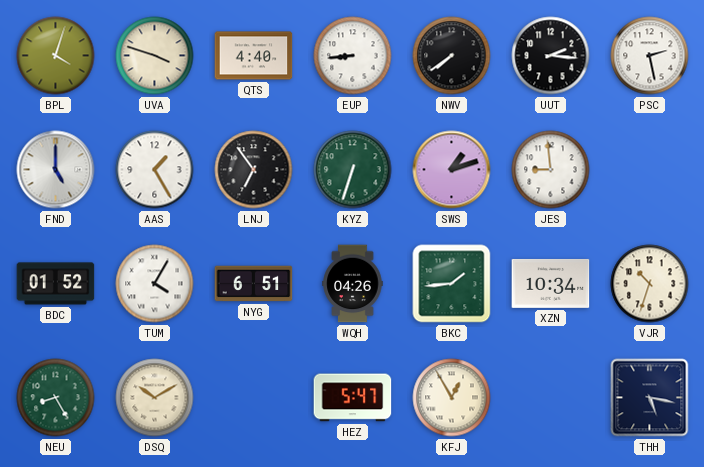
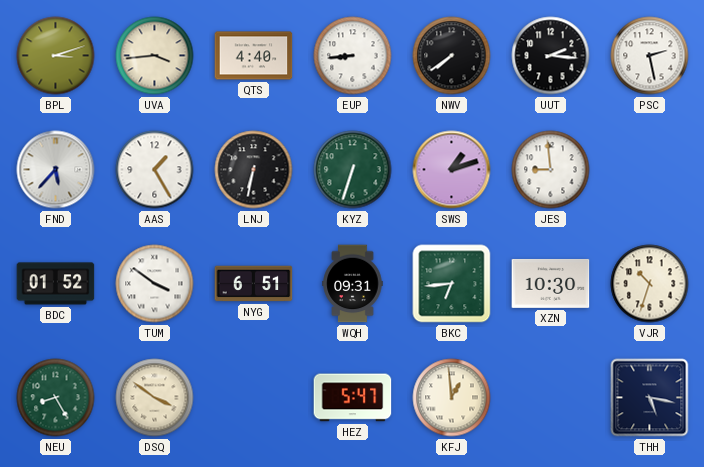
BPL: 4:03 -> 3:12
UVA: 3:48 -> 3:44
FND: 5:00 -> 5:37
LNJ: 6:54 -> 6:32
TUM: 4:05 -> 3:51
WQH: 04:26 -> 09:31
BKC: 1:44 -> 6:44
XZN: 10:34 -> 10:30
DSQ: 10:10 -> 3:51
KFJ: 12:55 -> 12:59
